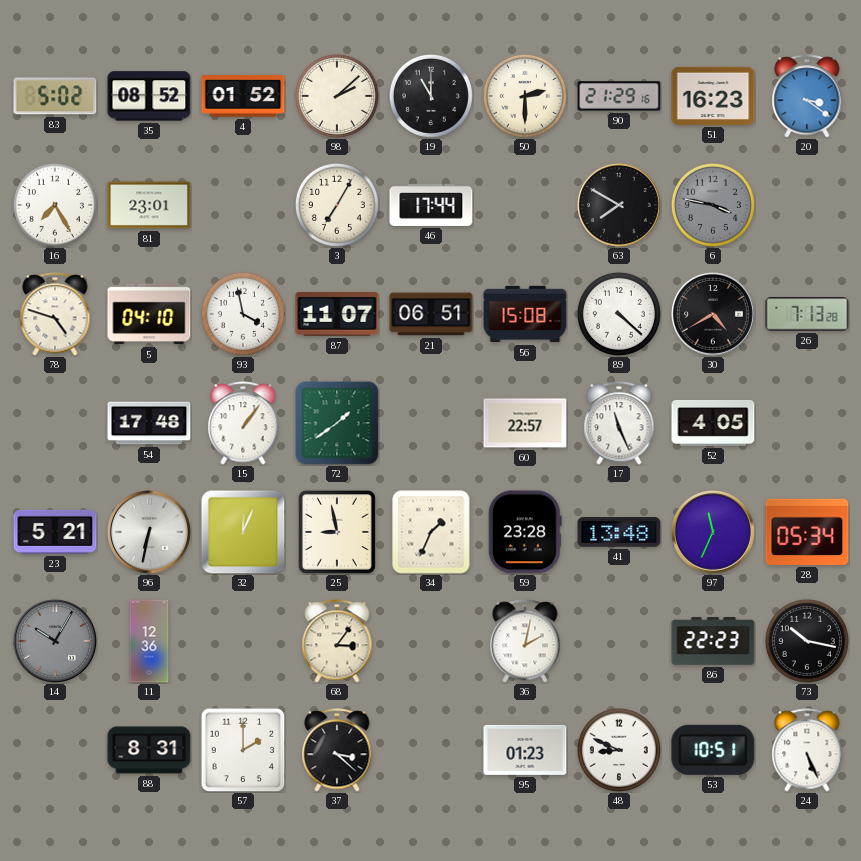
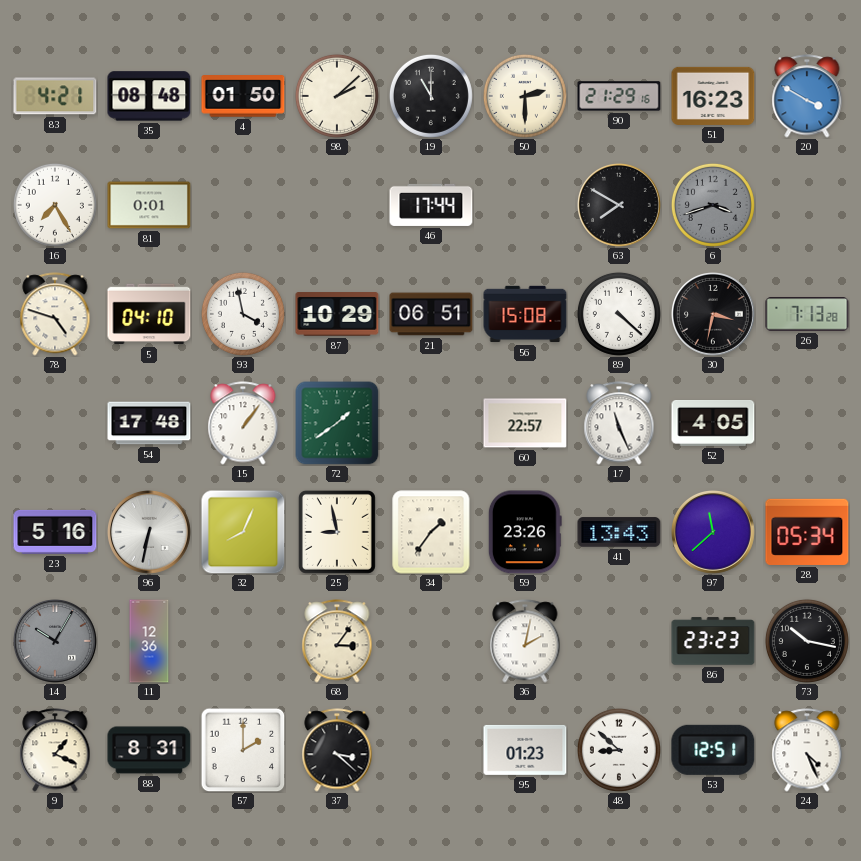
83: 5:02 -> 4:21
35: 08:52 -> 08:48
4: 01:52 -> 01:50
20: 3:21 -> 3:50
81: 23:01 -> 0:01
3: 7:05 -> none
6: 3:47 -> 3:42
87: 11:07 -> 10:29
30: 4:40 -> 3:32
23: 5:21 -> 5:16
32: 12:04 -> 8:04
34: 1:34 -> 1:36
59: 23:28 -> 23:26
41: 13:48 -> 13:43
97: 11:34 -> 11:38
86: 22:23 -> 23:23
9: none -> 1:19
48: 8:49 -> 8:52
53: 10:51 -> 12:51
24: 5:26 -> 4:26
